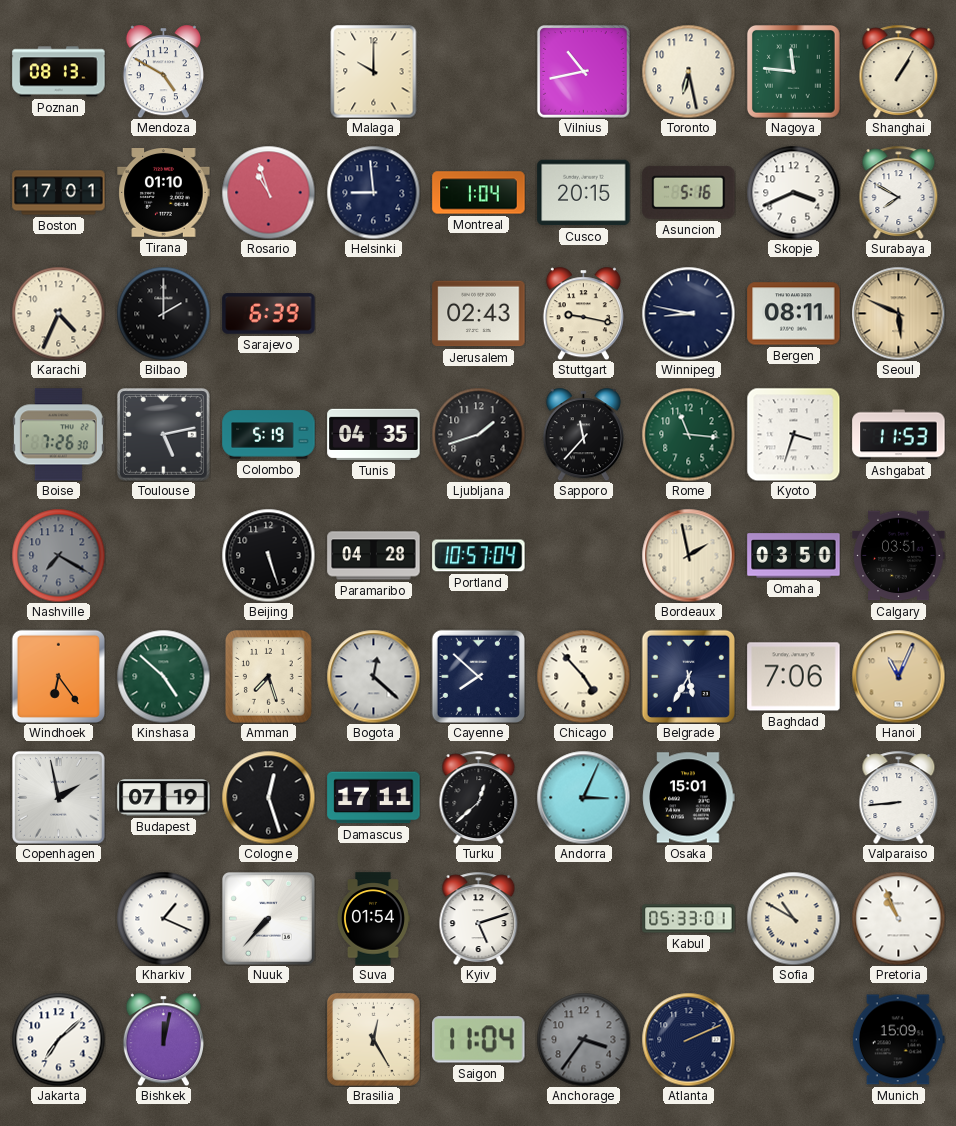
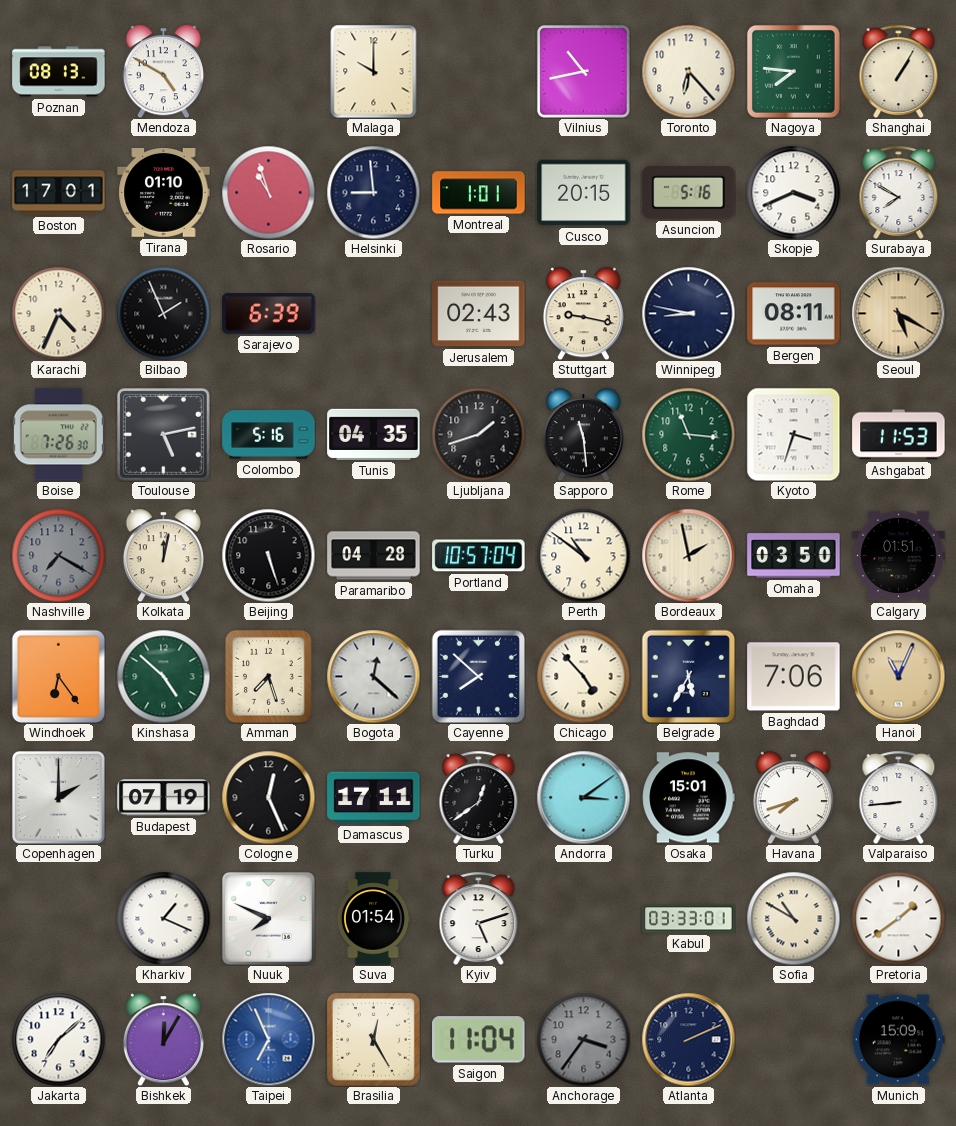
Toronto: 6:28 -> 6:23
Nagoya: 11:46 -> 7:46
Montreal: 1:04 -> 1:01
Bilbao: 2:00 -> 1:56
Seoul: 5:49 -> 5:20
Colombo: 5:19 -> 5:16
Sapporo: 11:37 -> 11:29
Kolkata: none -> 12:02
Perth: none -> 10:51
Calgary: 03:51 -> 01:51
Copenhagen: 1:58 -> 2:00
Cologne: 12:27 -> 12:26
Turku: 12:38 -> 12:39
Andorra: 3:04 -> 3:09
Havana: none -> 7:42
Nuuk: 7:37 -> 7:49
Kabul: 05:33 -> 03:33
Pretoria: 10:56 -> 1:39
Bishkek: 12:02 -> 12:05
Taipei: none -> 6:56
